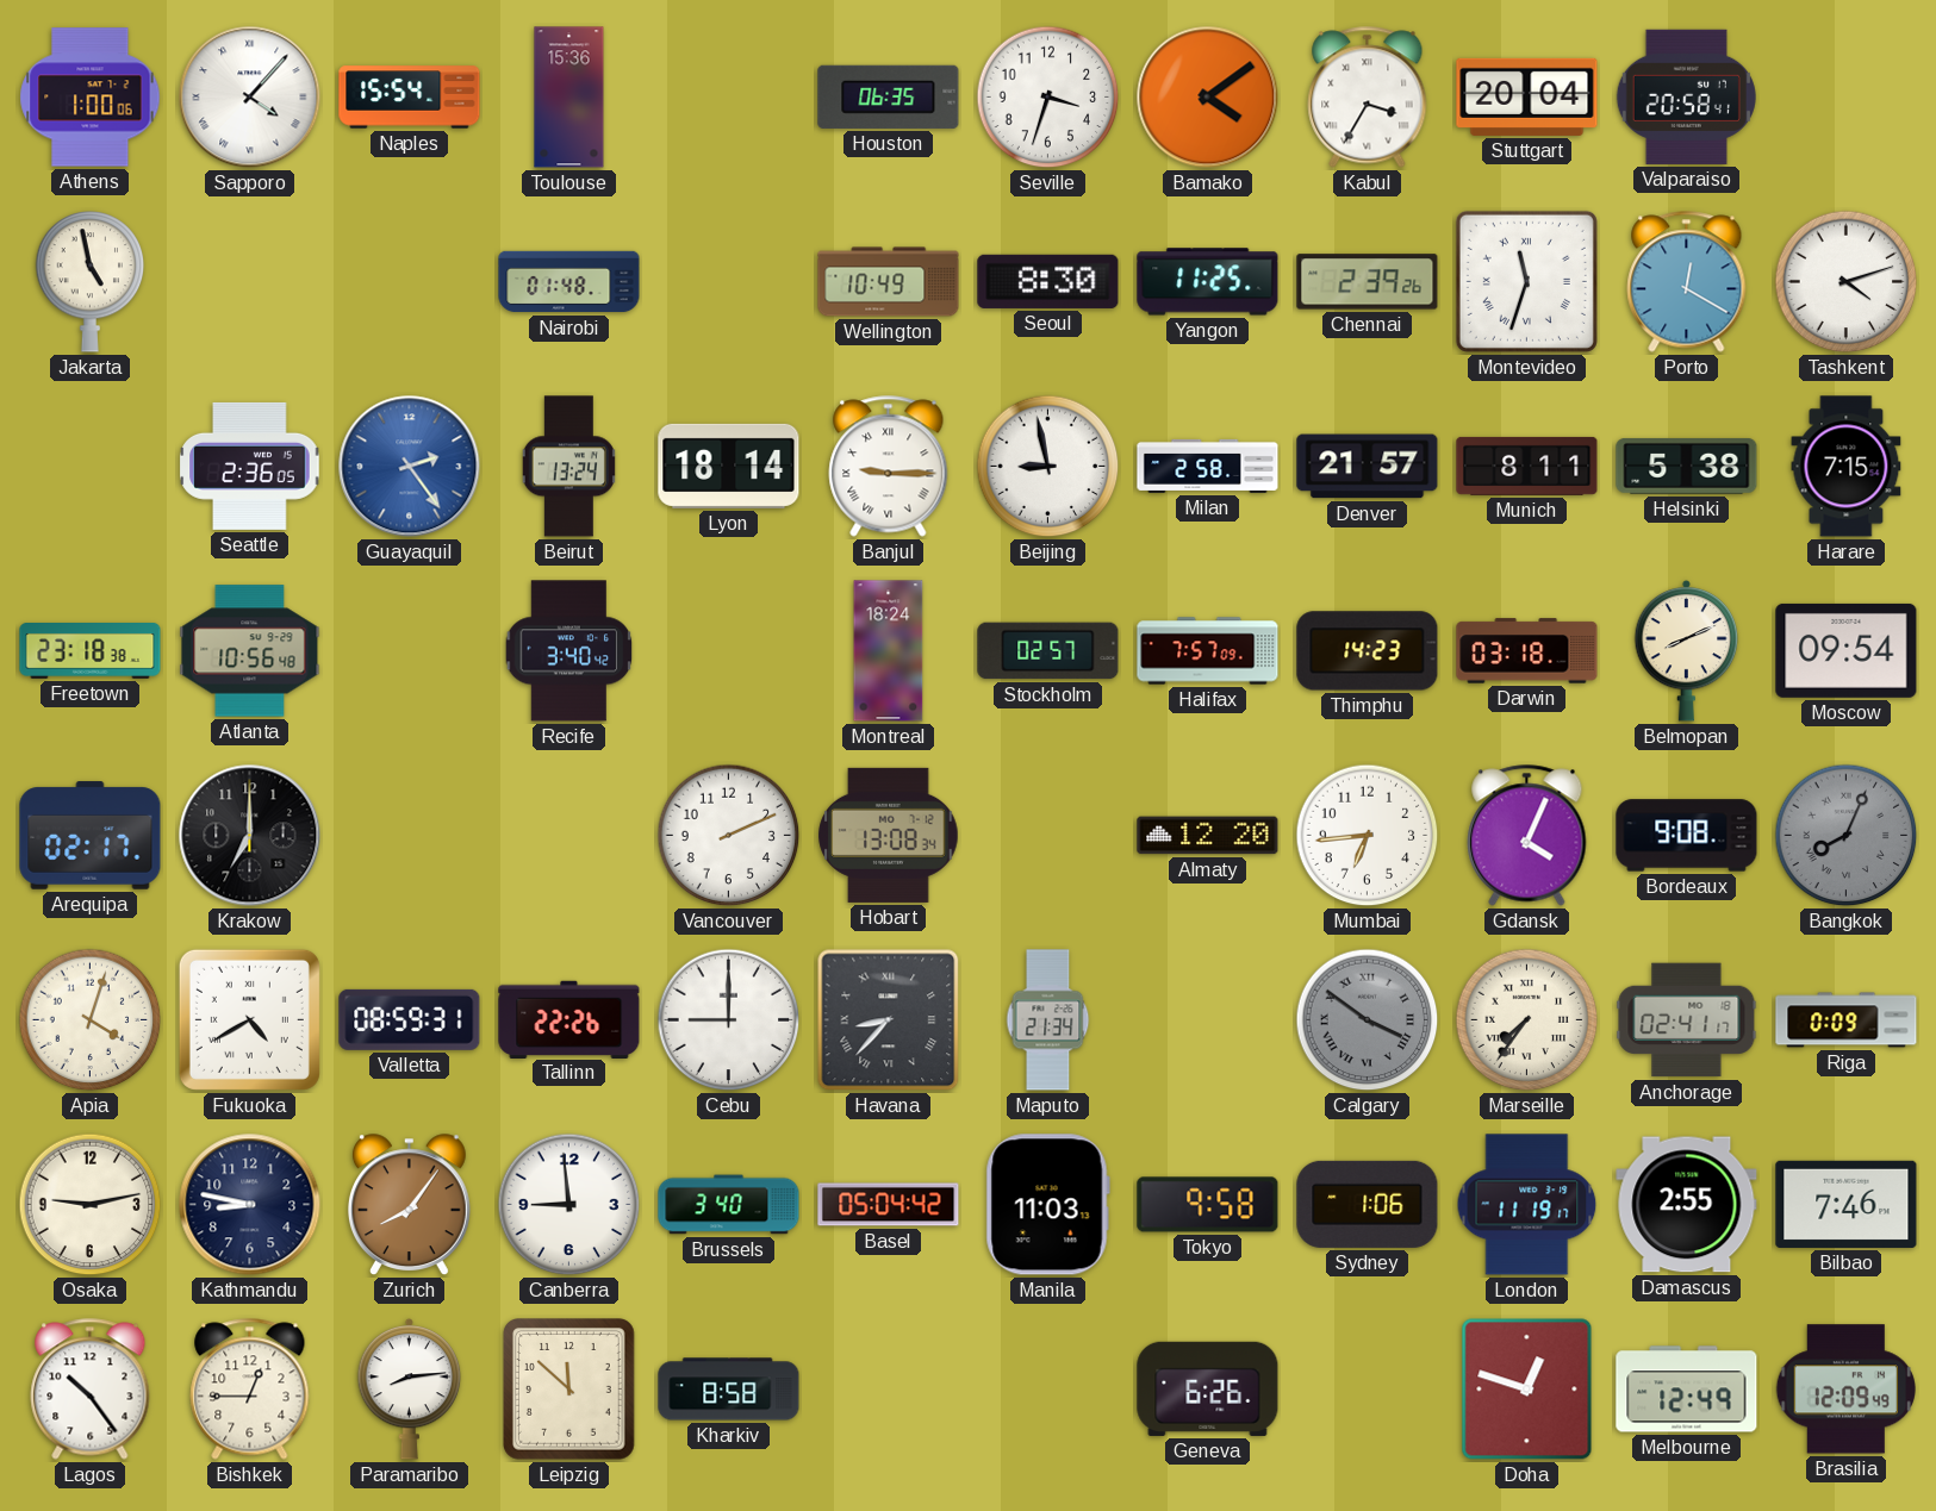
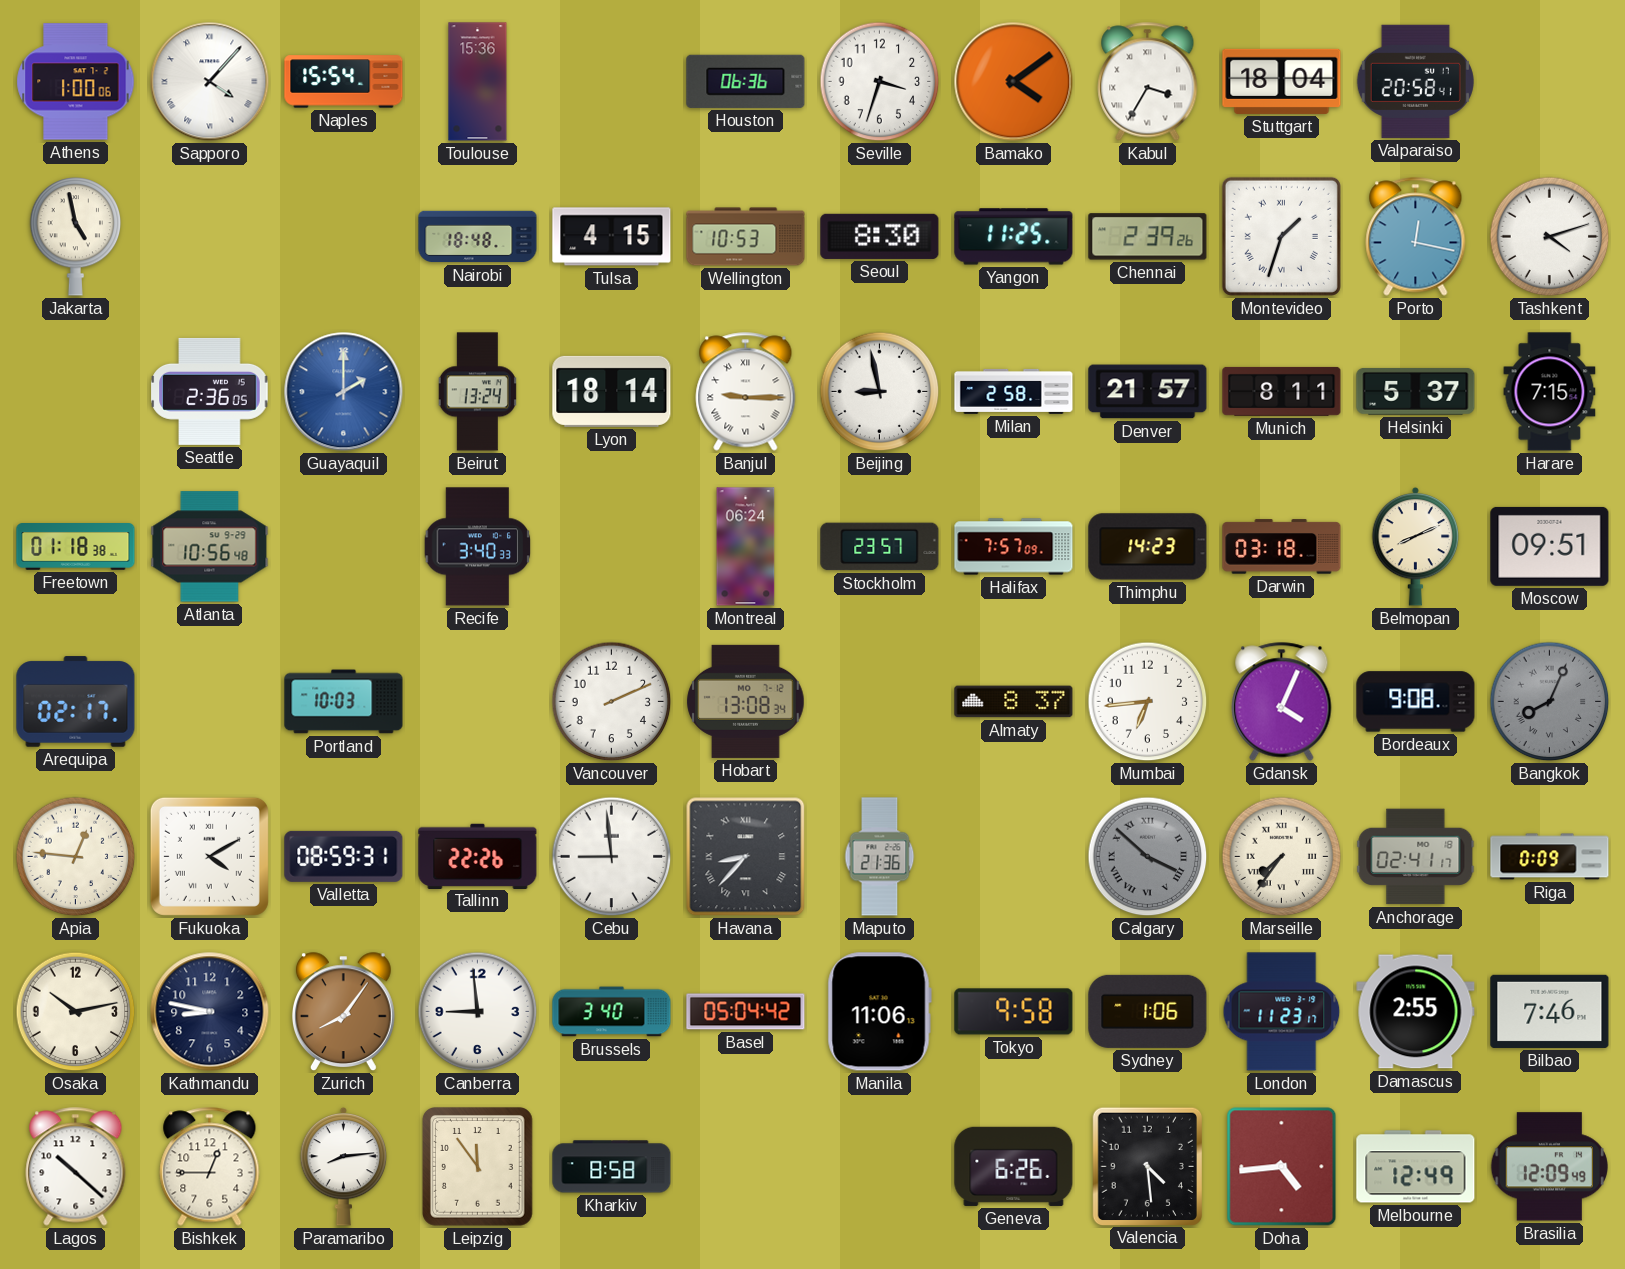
Houston: 06:35 -> 06:36
Stuttgart: 20:04 -> 18:04
Nairobi: 01:48 -> 18:48
Tulsa: none -> 4:15
Wellington: 10:49 -> 10:53
Montevideo: 11:33 -> 1:33
Porto: 12:20 -> 12:17
Guayaquil: 2:24 -> 2:00
Helsinki: 5:38 -> 5:37
Freetown: 23:18 -> 01:18
Recife: 3:40:42 -> 3:40:33
Montreal: 18:24 -> 06:24
Stockholm: 02:57 -> 23:57
Moscow: 09:54 -> 09:51
Krakow: 7:00 -> none
Portland: none -> 10:03
Almaty: 12:20 -> 8:37
Apia: 4:03 -> 12:46
Fukuoka: 4:40 -> 4:10
Cebu: 9:00 -> 8:59
Maputo: 21:34 -> 21:36
Calgary: 3:51 -> 3:52
Osaka: 9:13 -> 10:13
Manila: 11:03 -> 11:06
London: 11:19 -> 11:23
Lagos: 10:24 -> 10:22
Leipzig: 11:52 -> 11:54
Valencia: none -> 4:29
Doha: 12:48 -> 4:44
